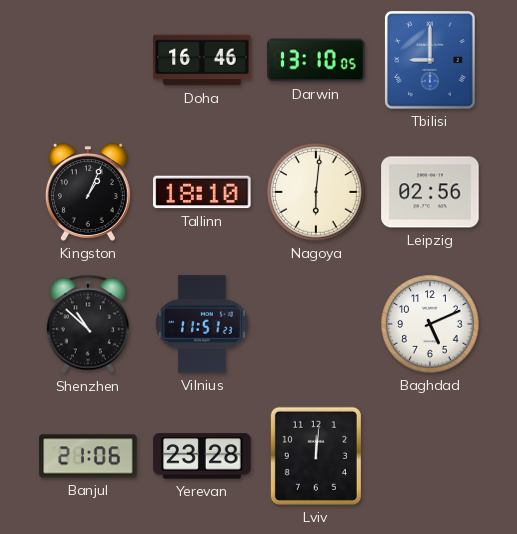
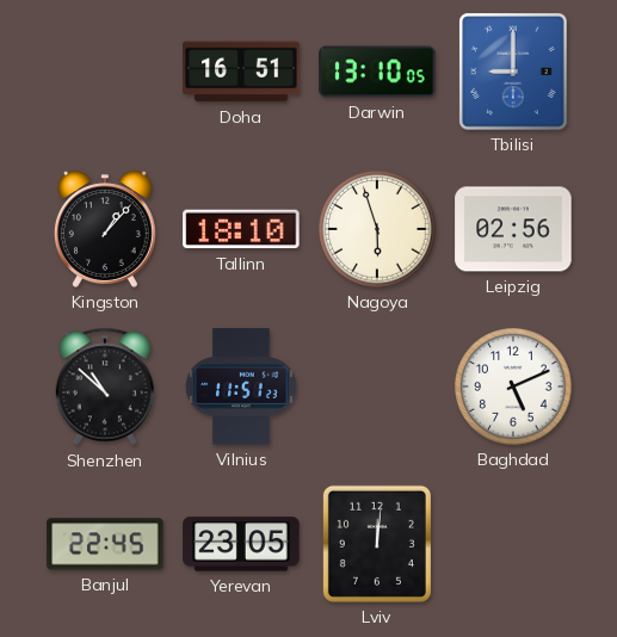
Doha: 16:46 -> 16:51
Kingston: 1:04 -> 1:07
Nagoya: 6:01 -> 5:57
Banjul: 21:06 -> 22:45
Yerevan: 23:28 -> 23:05
